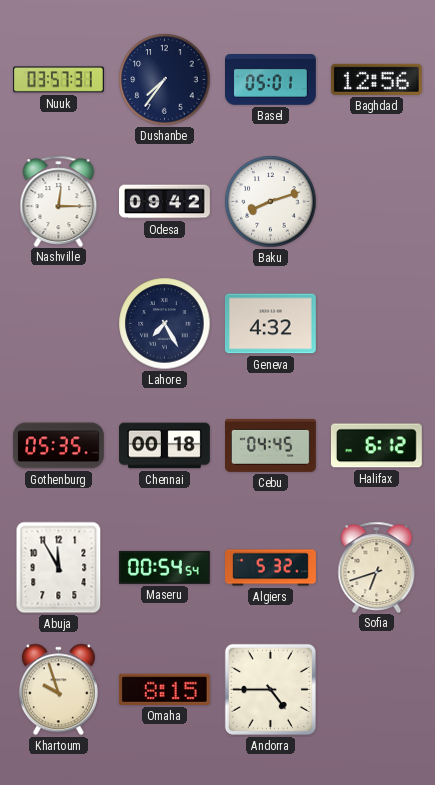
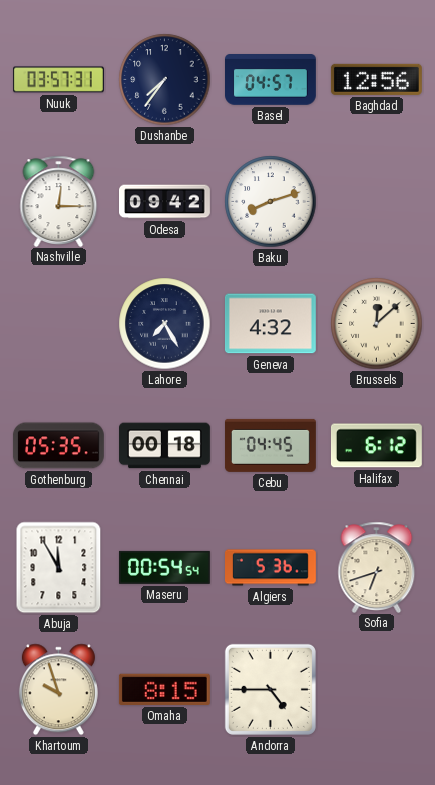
Basel: 05:01 -> 04:57
Brussels: none -> 12:08
Algiers: 5:32 -> 5:36
